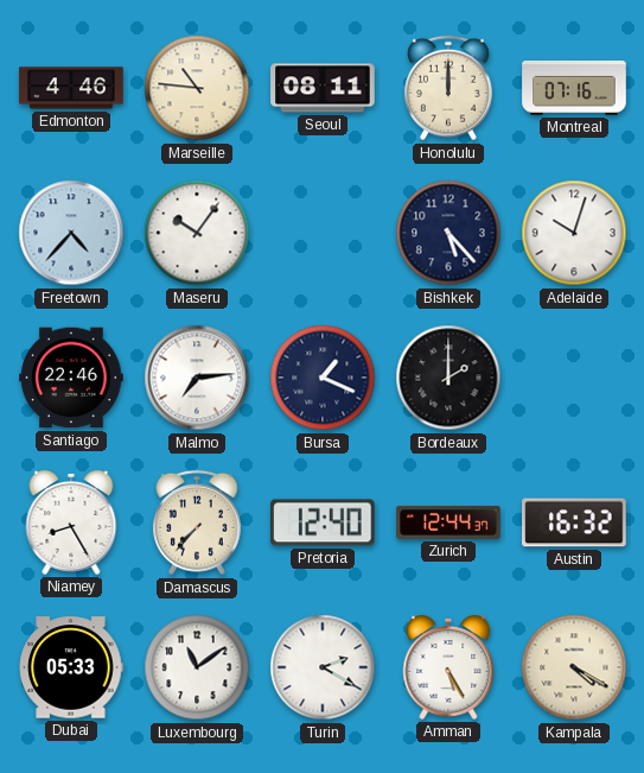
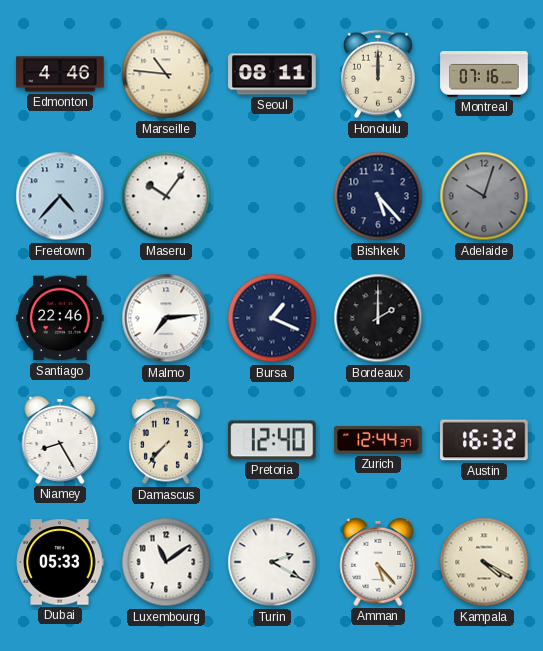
Adelaide dial: white -> grey
Amman: 5:25 -> 5:23
